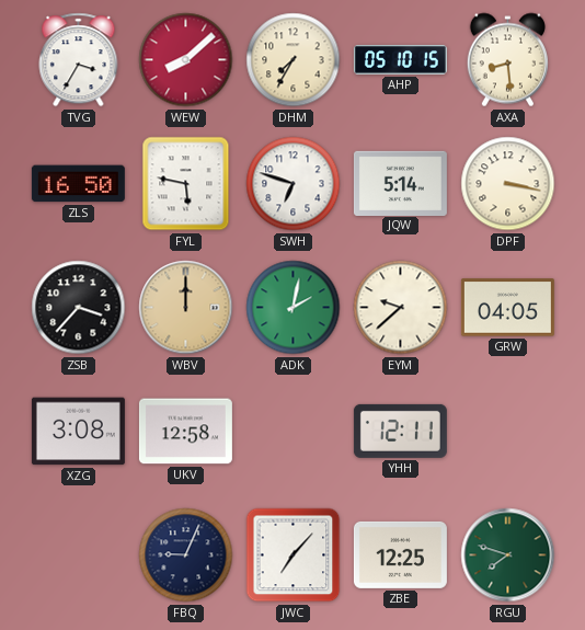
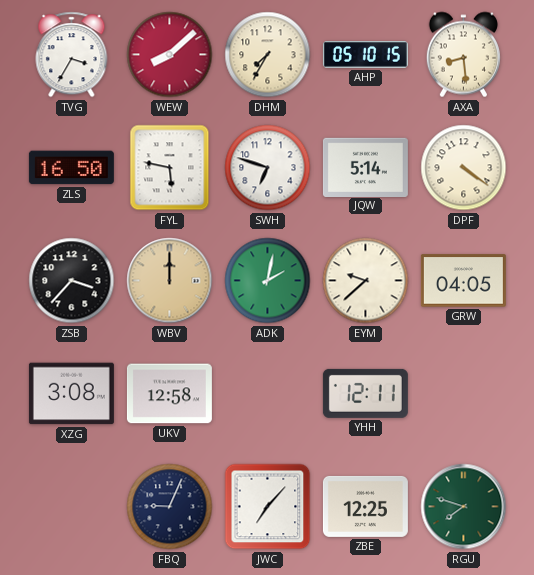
DPF: 3:17 -> 4:21
